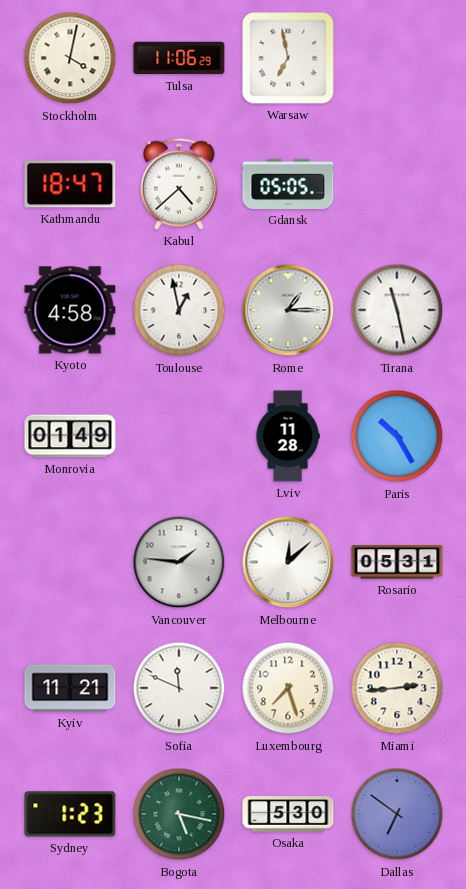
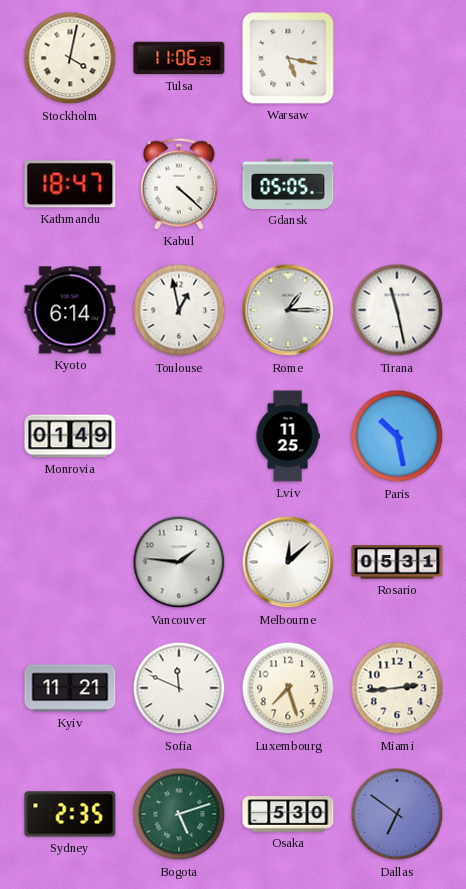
Warsaw: 6:58 -> 5:17
Kabul: 4:38 -> 4:22
Kyoto: 4:58 -> 6:14
Lviv: 11:28 -> 11:25
Paris: 10:25 -> 10:28
Sydney: 1:23 -> 2:35
Bogota: 5:17 -> 5:12
